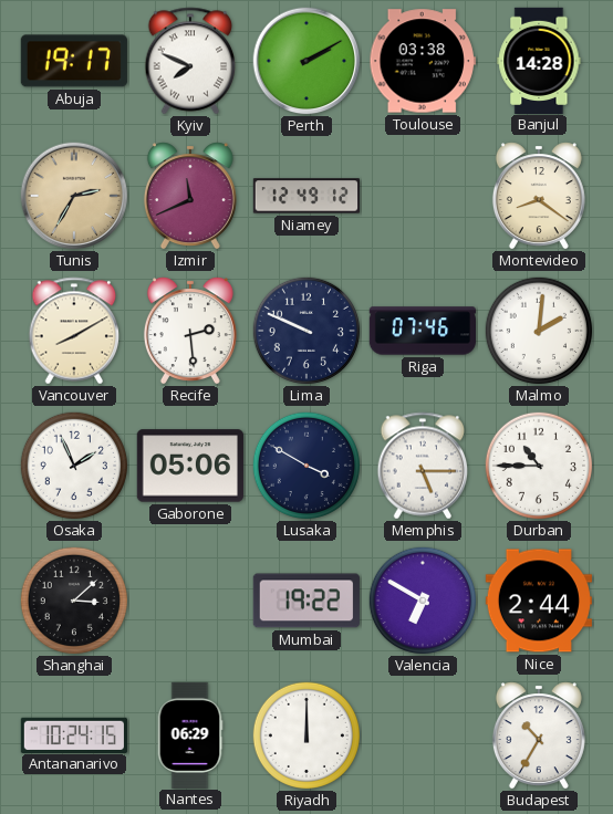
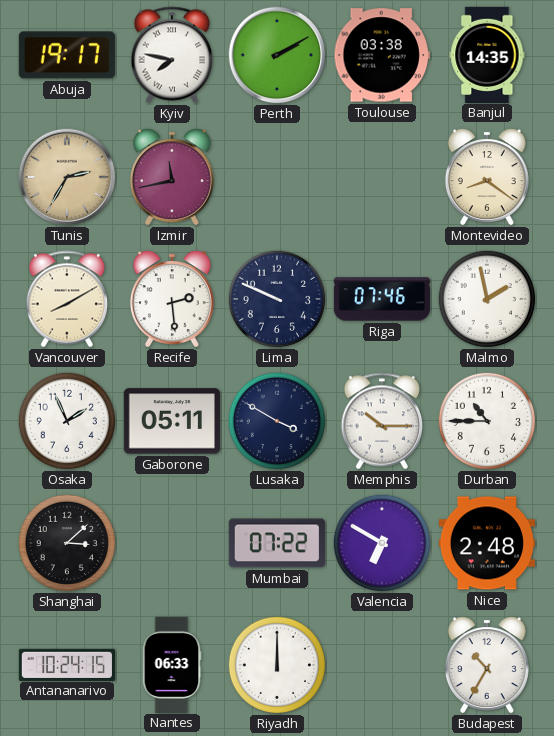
Kyiv: 7:49 -> 7:47
Banjul: 14:28 -> 14:35
Izmir: 11:41 -> 11:43
Niamey: 12:49 -> none
Malmo: 2:01 -> 1:58
Gaborone: 05:06 -> 05:11
Memphis: 5:15 -> 10:15
Mumbai: 19:22 -> 07:22
Nice: 2:44 -> 2:48
Nantes: 06:29 -> 06:33
